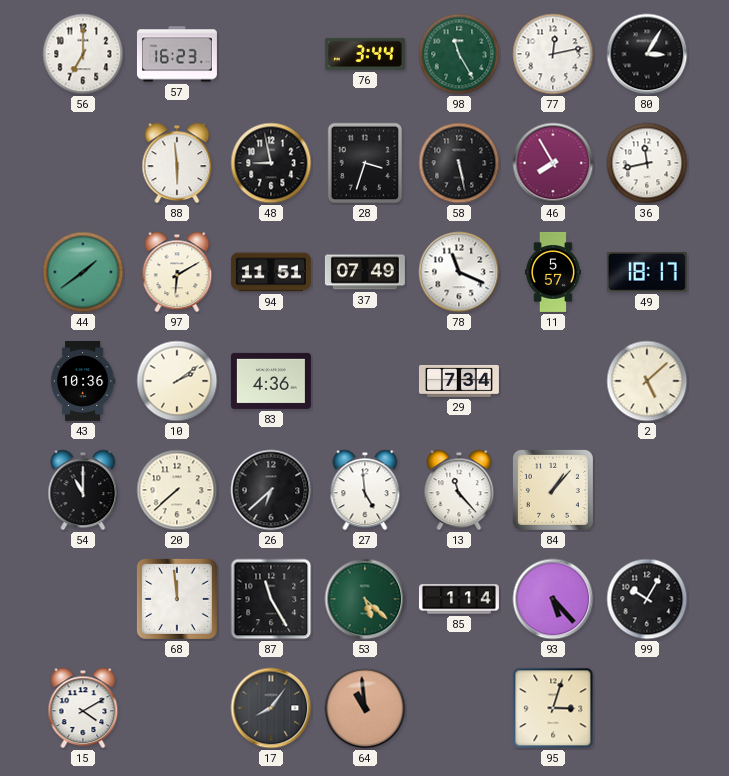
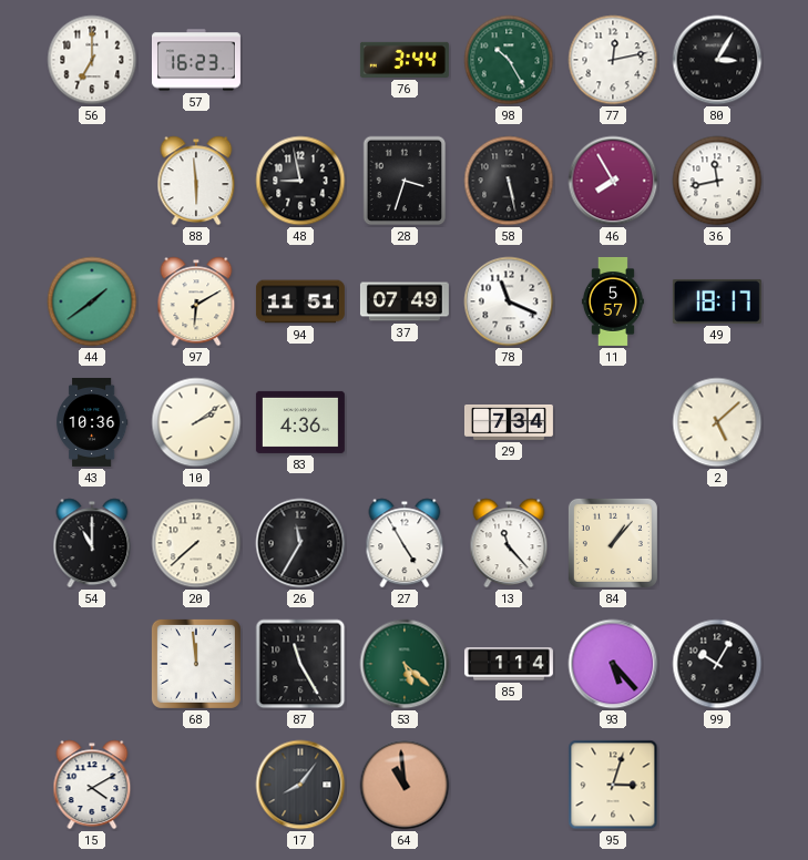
98: 11:25 -> 10:25
26: 6:38 -> 11:35
27: 4:59 -> 4:55
